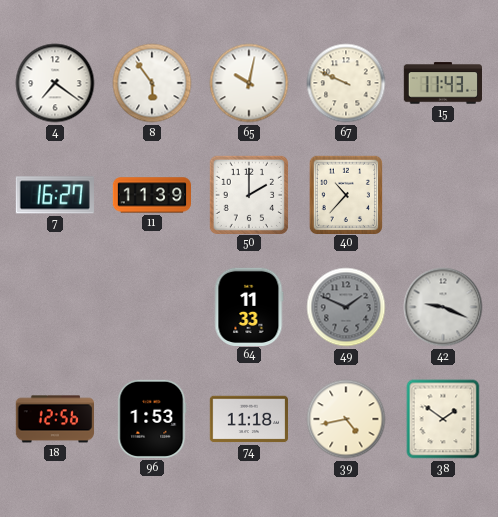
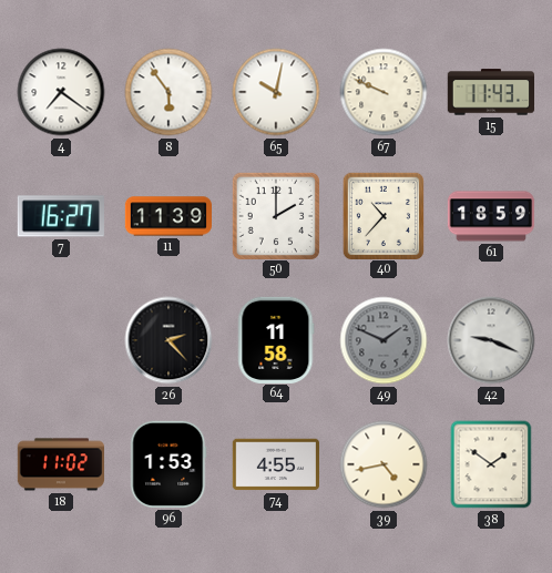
61: none -> 18:59
26: none -> 2:23
64: 11:33 -> 11:58
18: 12:56 -> 11:02
74: 11:18 -> 4:55
